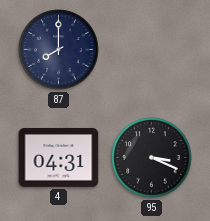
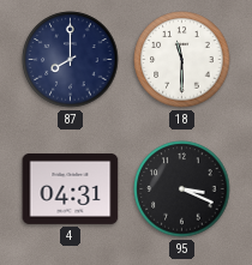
18: none -> 11:30
